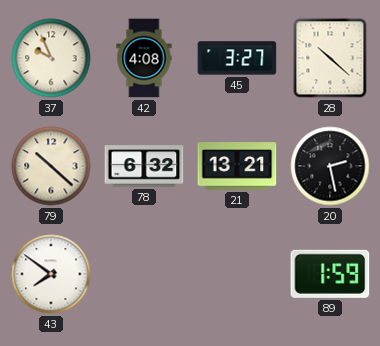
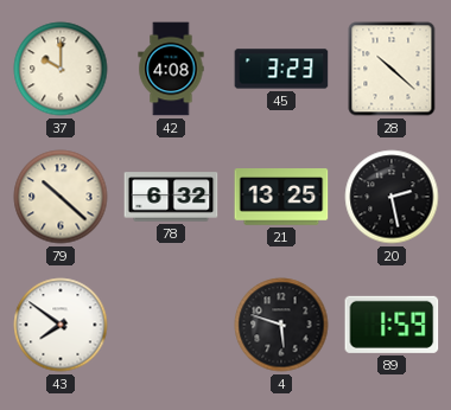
37: 9:56 -> 10:00
45: 3:27 -> 3:23
21: 13:21 -> 13:25
4: none -> 5:48
